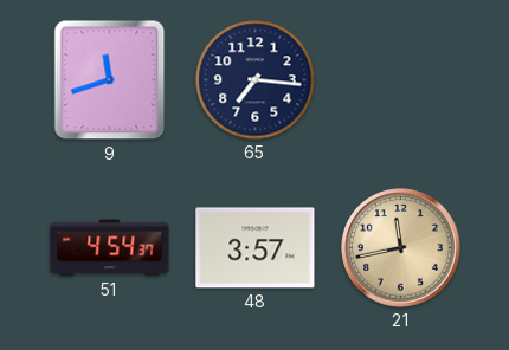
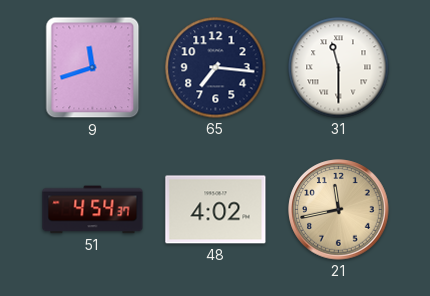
31: none -> 11:30
48: 3:57 -> 4:02
